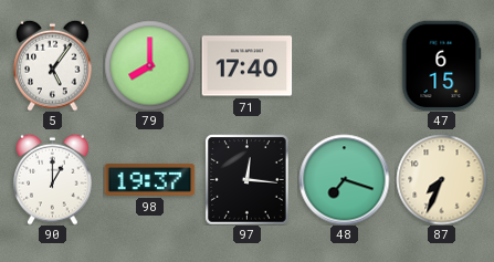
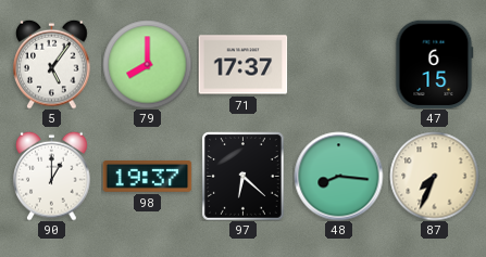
71: 17:40 -> 17:37
97: 12:16 -> 6:22
48: 7:18 -> 8:16
